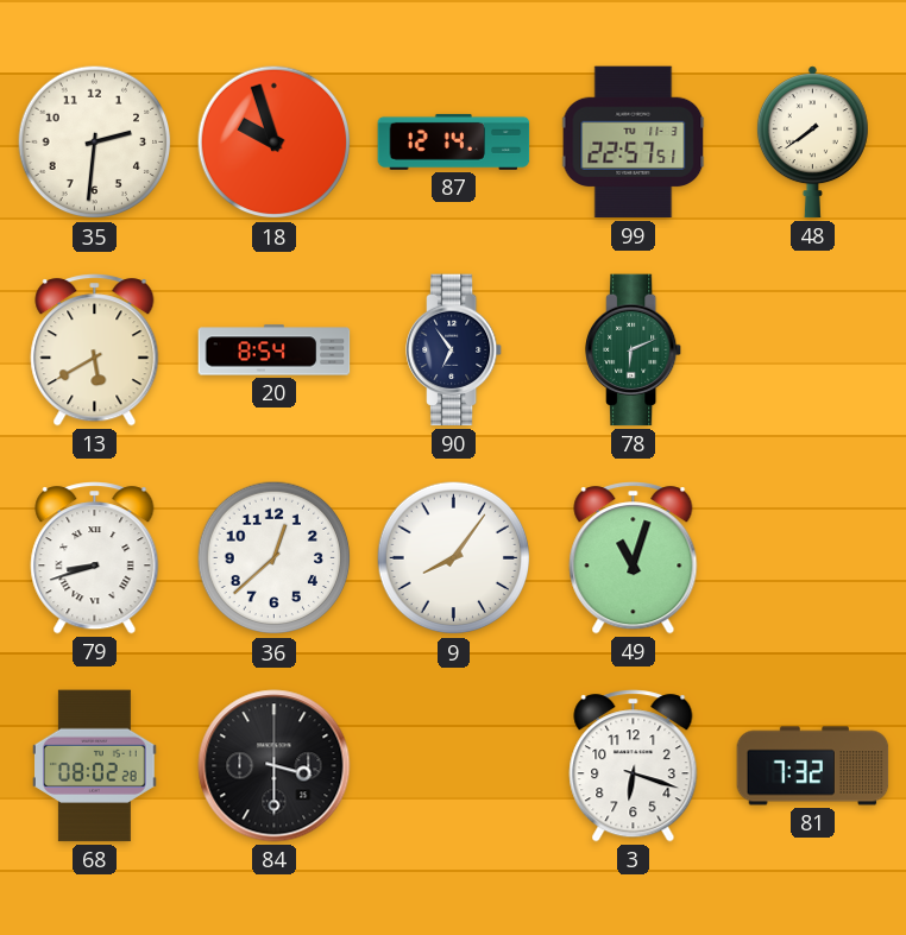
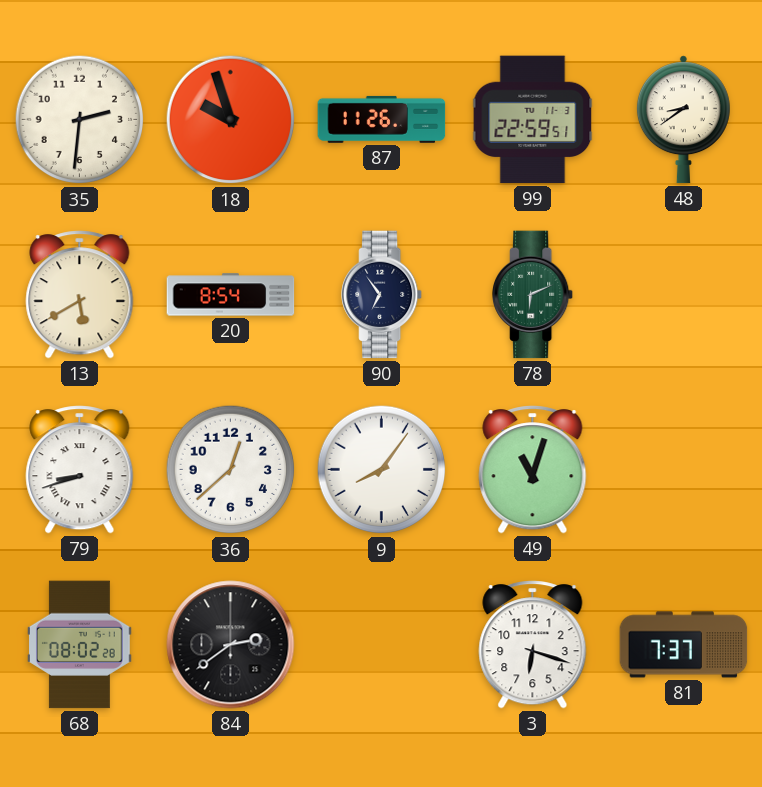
87: 12:14 -> 11:26
99: 22:57 -> 22:59
48: 7:39 -> 8:39
84: 3:30 -> 2:39
81: 7:32 -> 7:37
